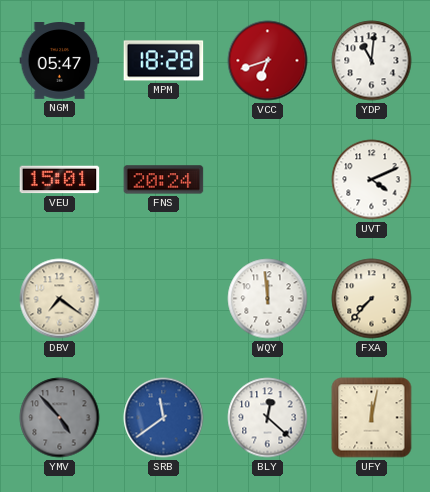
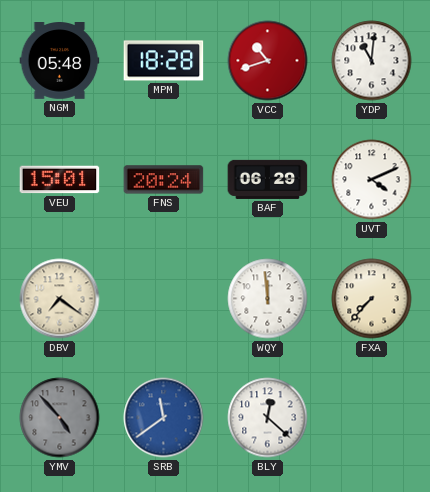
NGM: 05:47 -> 05:48
VCC: 6:42 -> 10:42
BAF: none -> 06:29
UFY: 12:02 -> none
